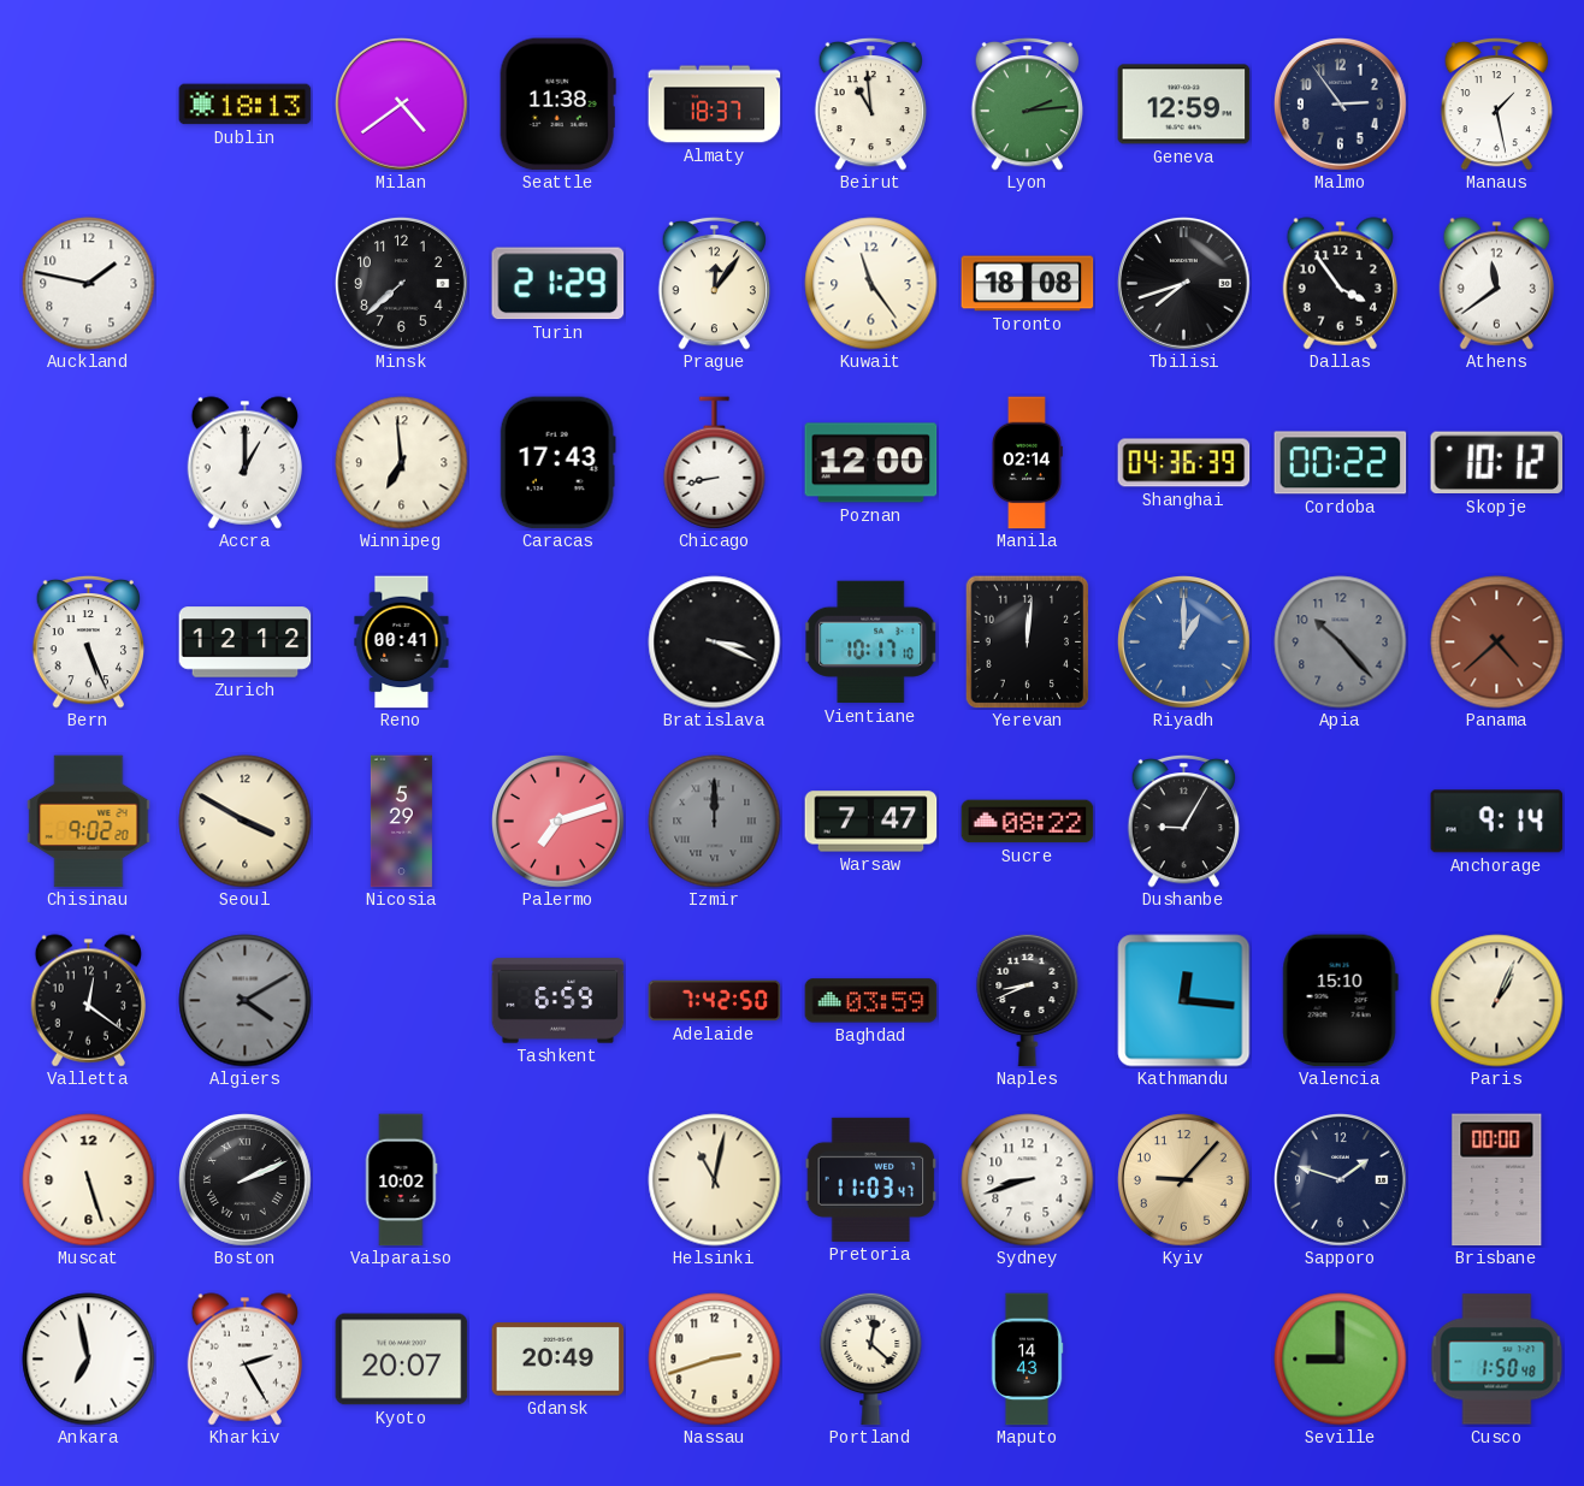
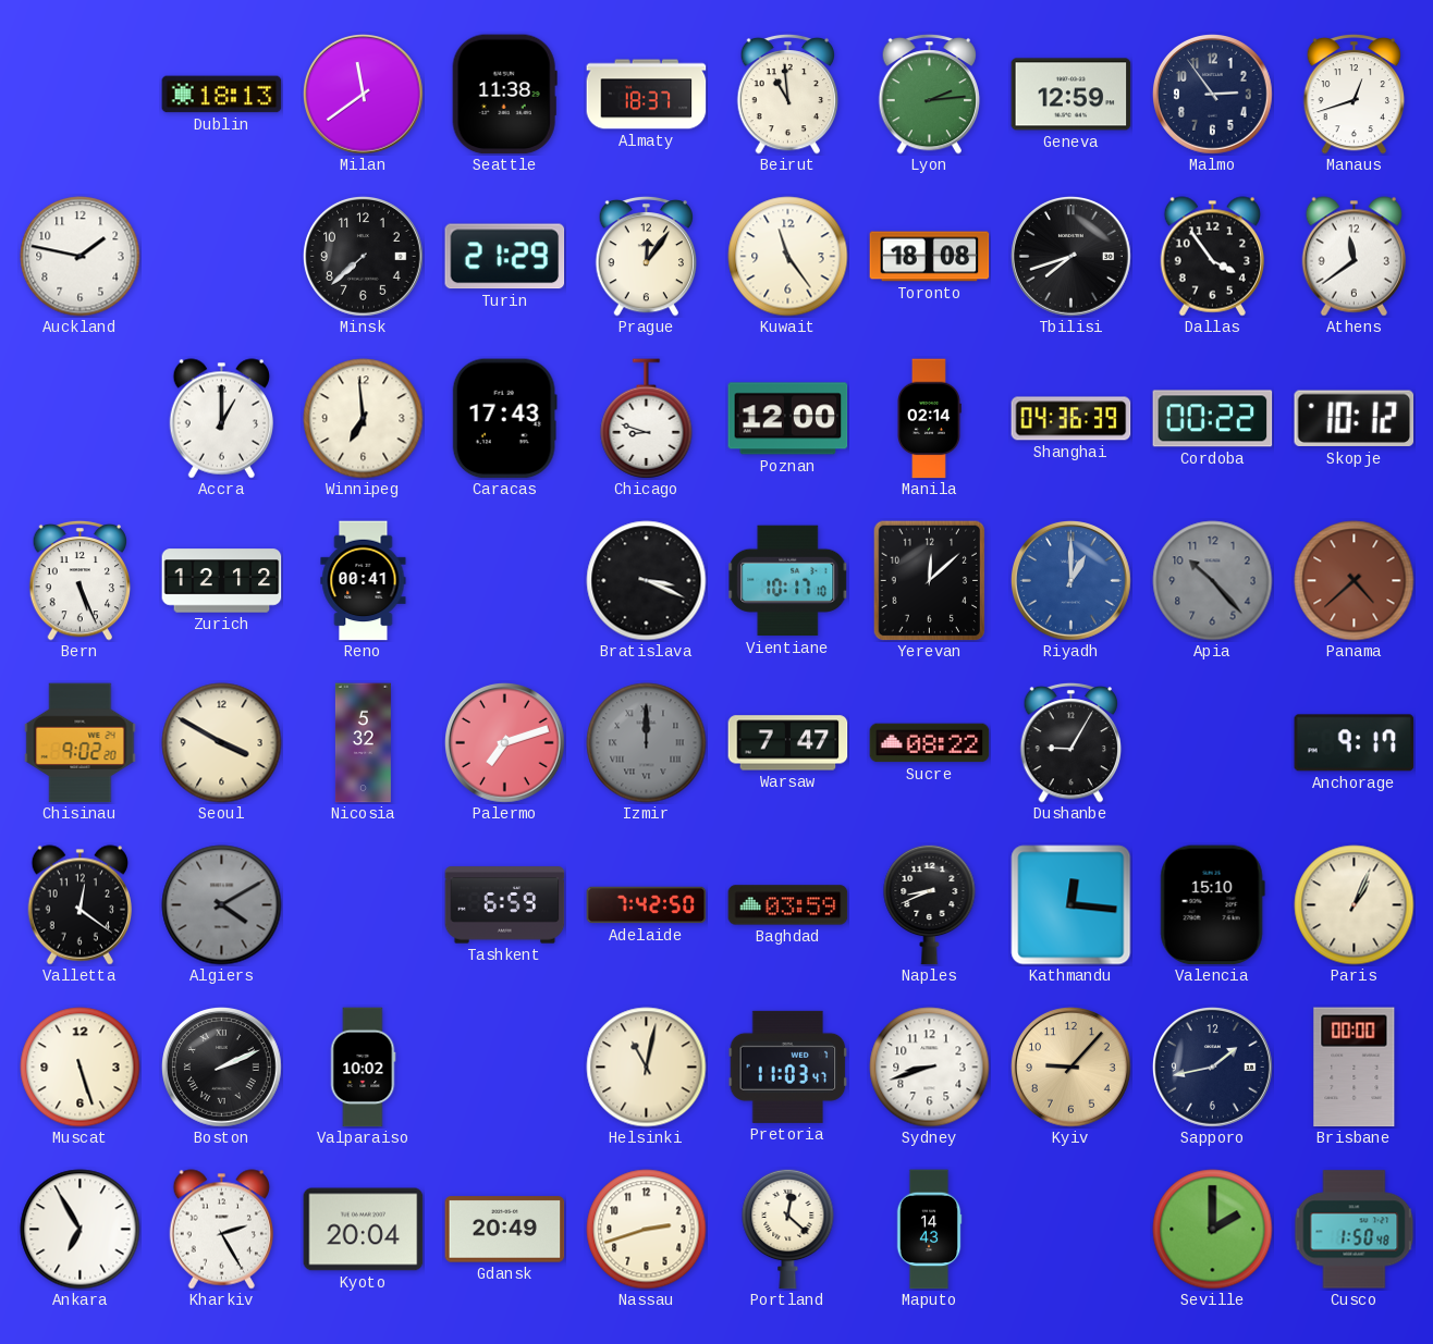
Milan: 4:39 -> 11:39
Manaus: 1:28 -> 12:42
Chicago: 8:43 -> 8:48
Yerevan: 12:01 -> 12:08
Nicosia: 5:29 -> 5:32
Anchorage: 9:14 -> 9:17
Sapporo: 1:48 -> 1:43
Ankara: 6:58 -> 6:55
Kyoto: 20:07 -> 20:04
Seville: 9:00 -> 2:00
